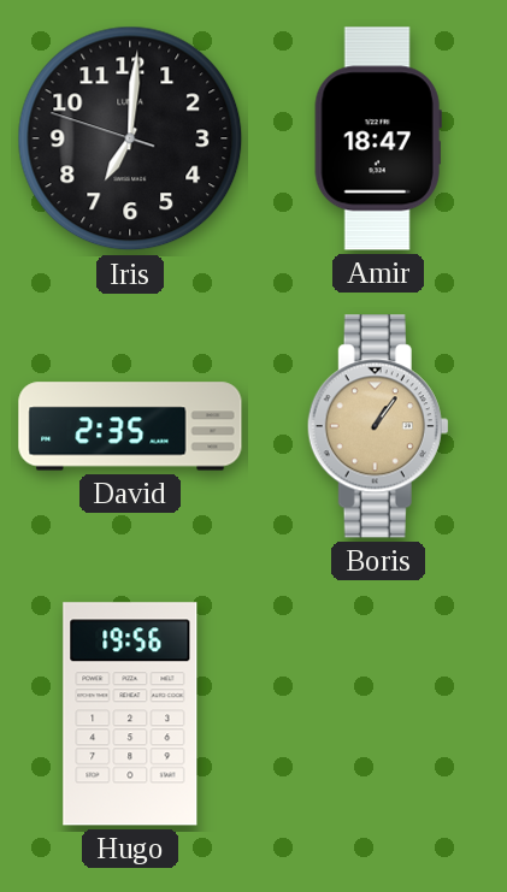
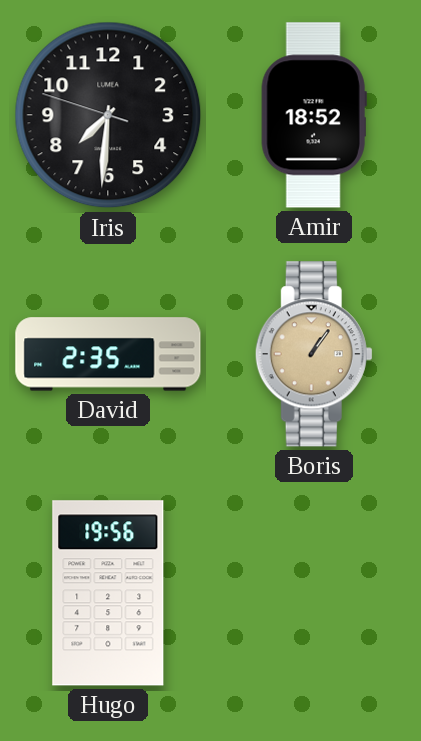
Iris: 7:00 -> 7:30
Amir: 18:47 -> 18:52
